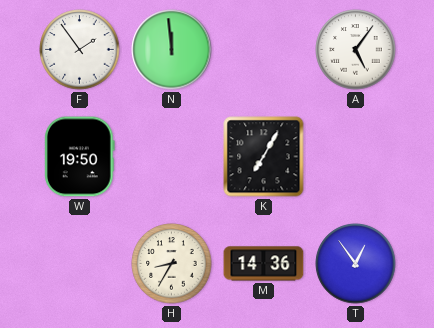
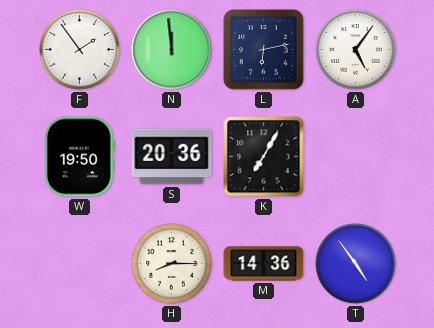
L: none -> 6:13
S: none -> 20:36
H: 8:35 -> 8:15
T: 12:54 -> 4:54
